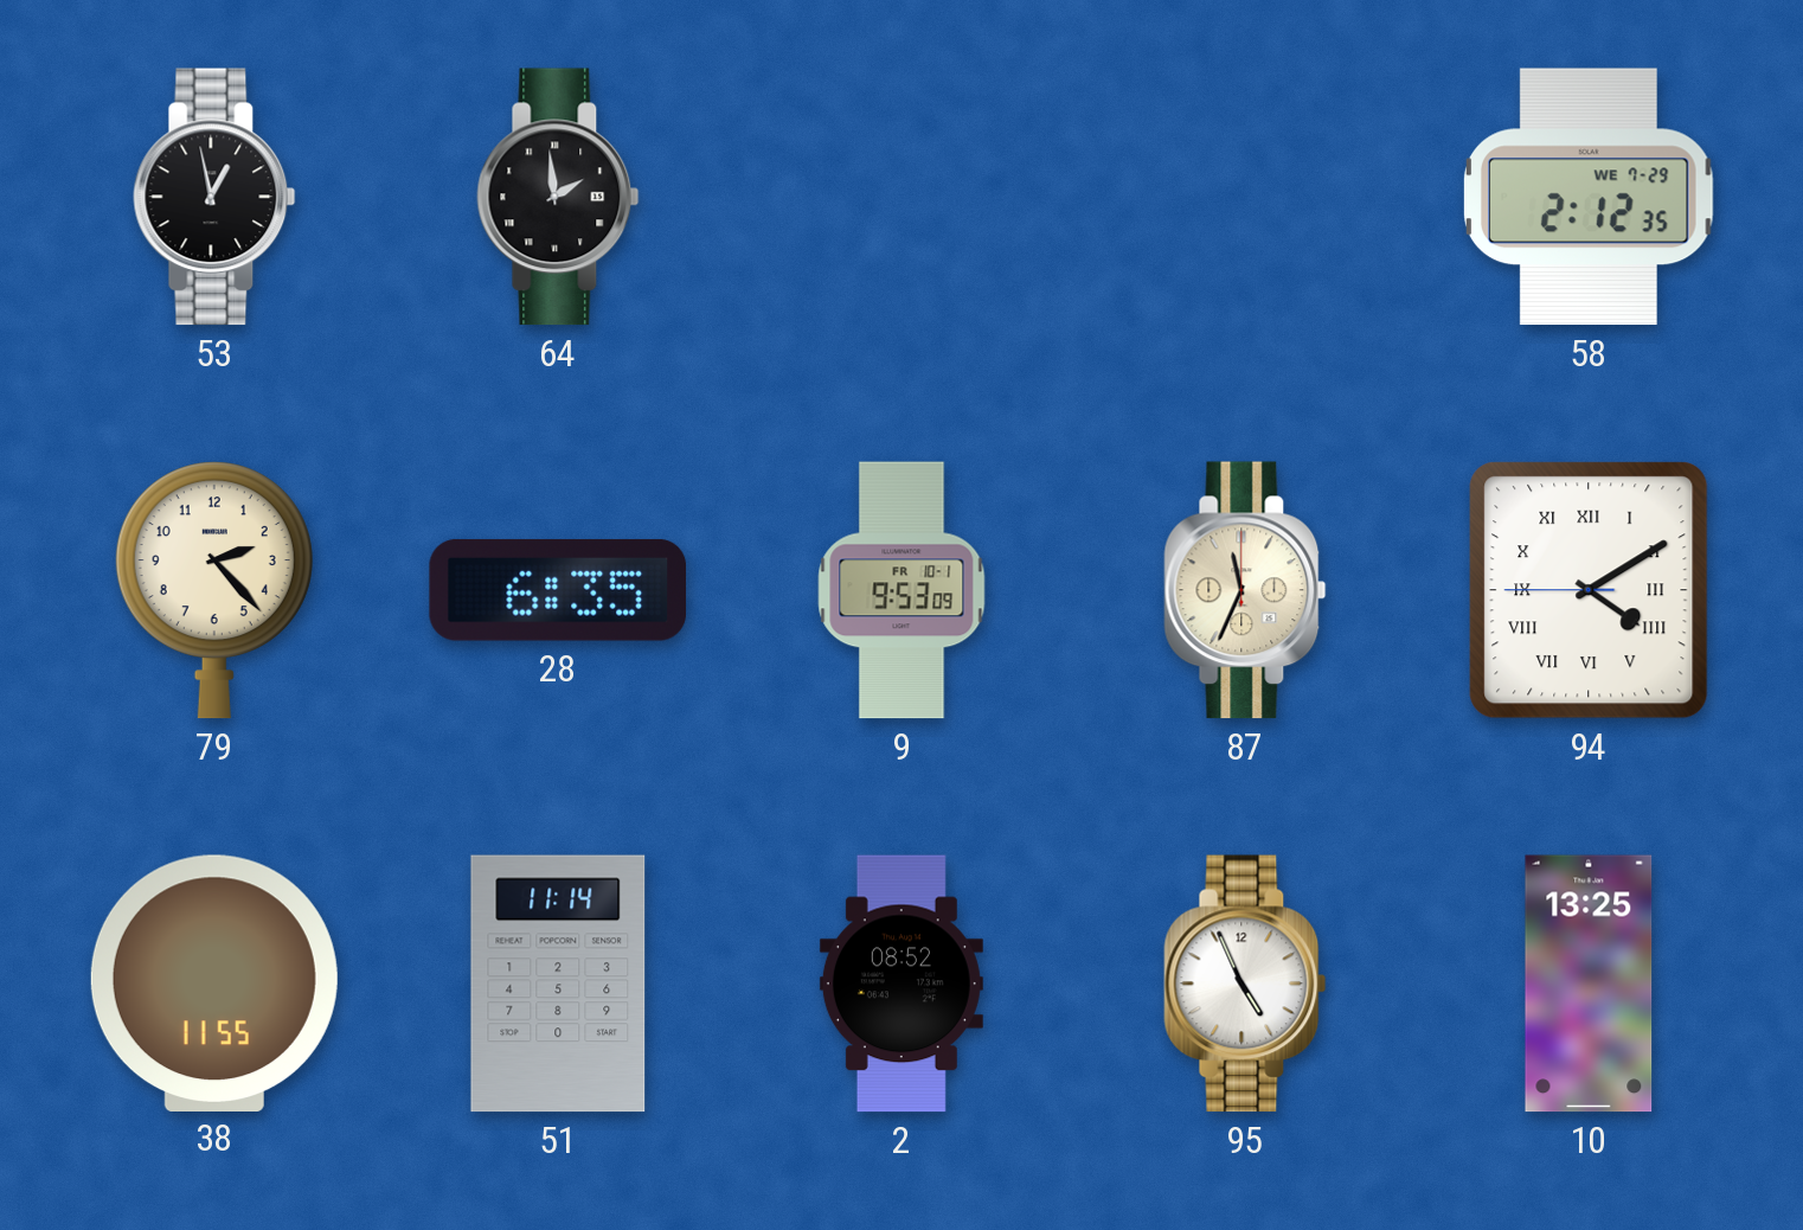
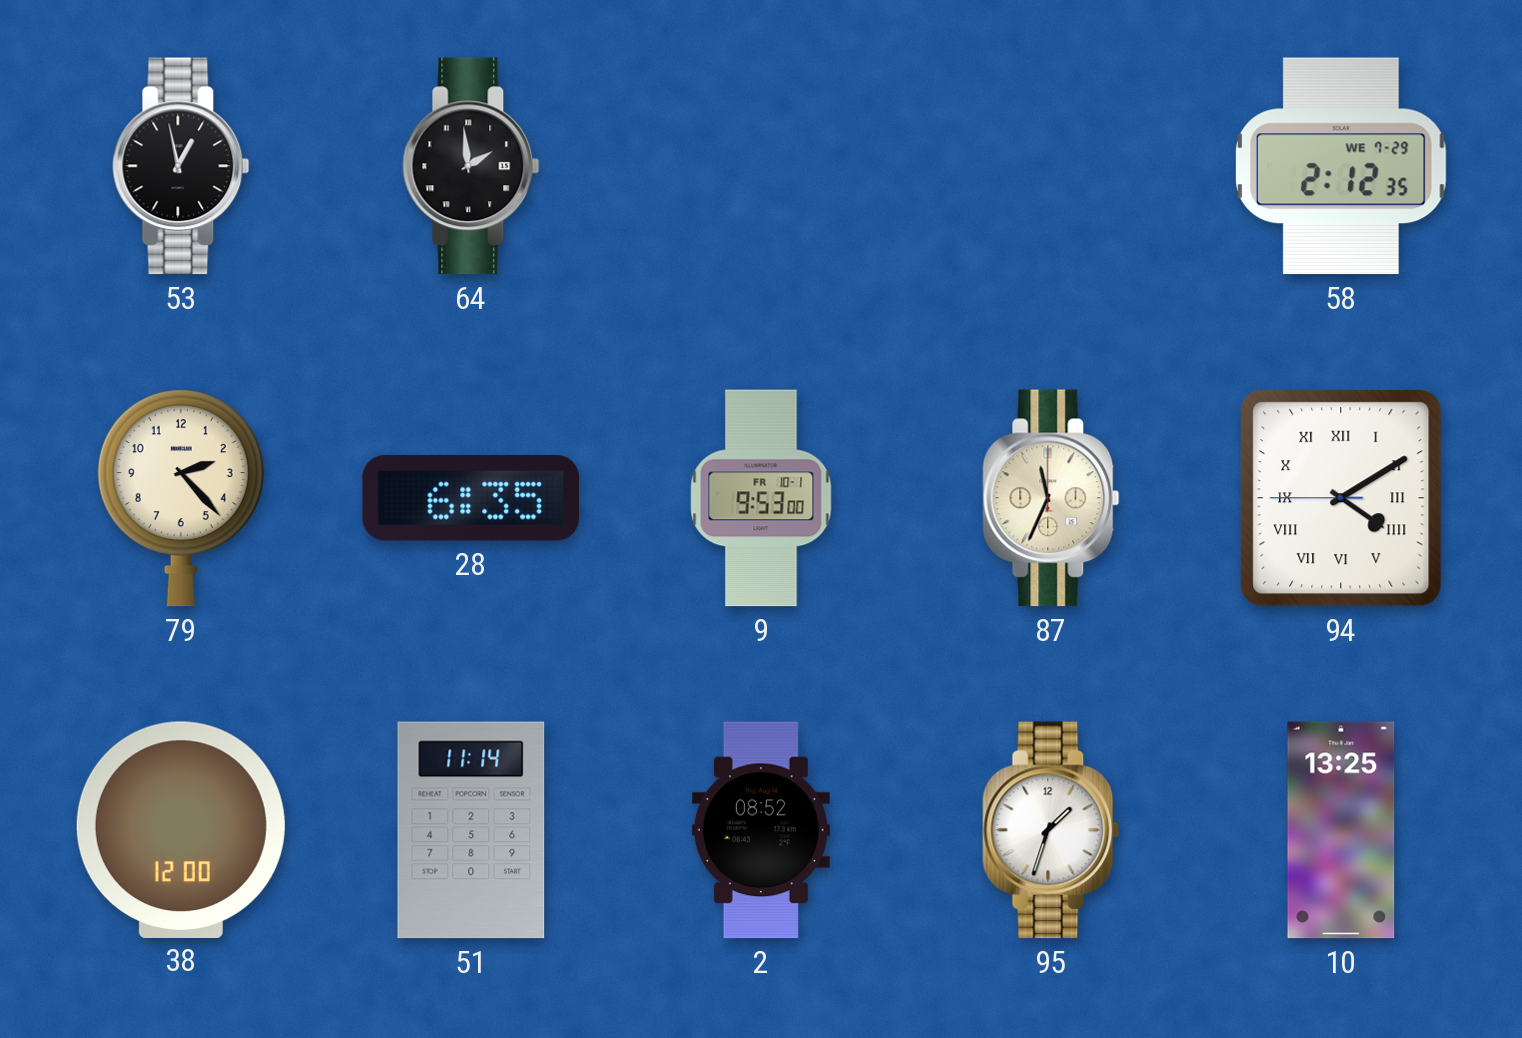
9: 9:53:09 -> 9:53:00
38: 11:55 -> 12:00
95: 4:56 -> 1:33
